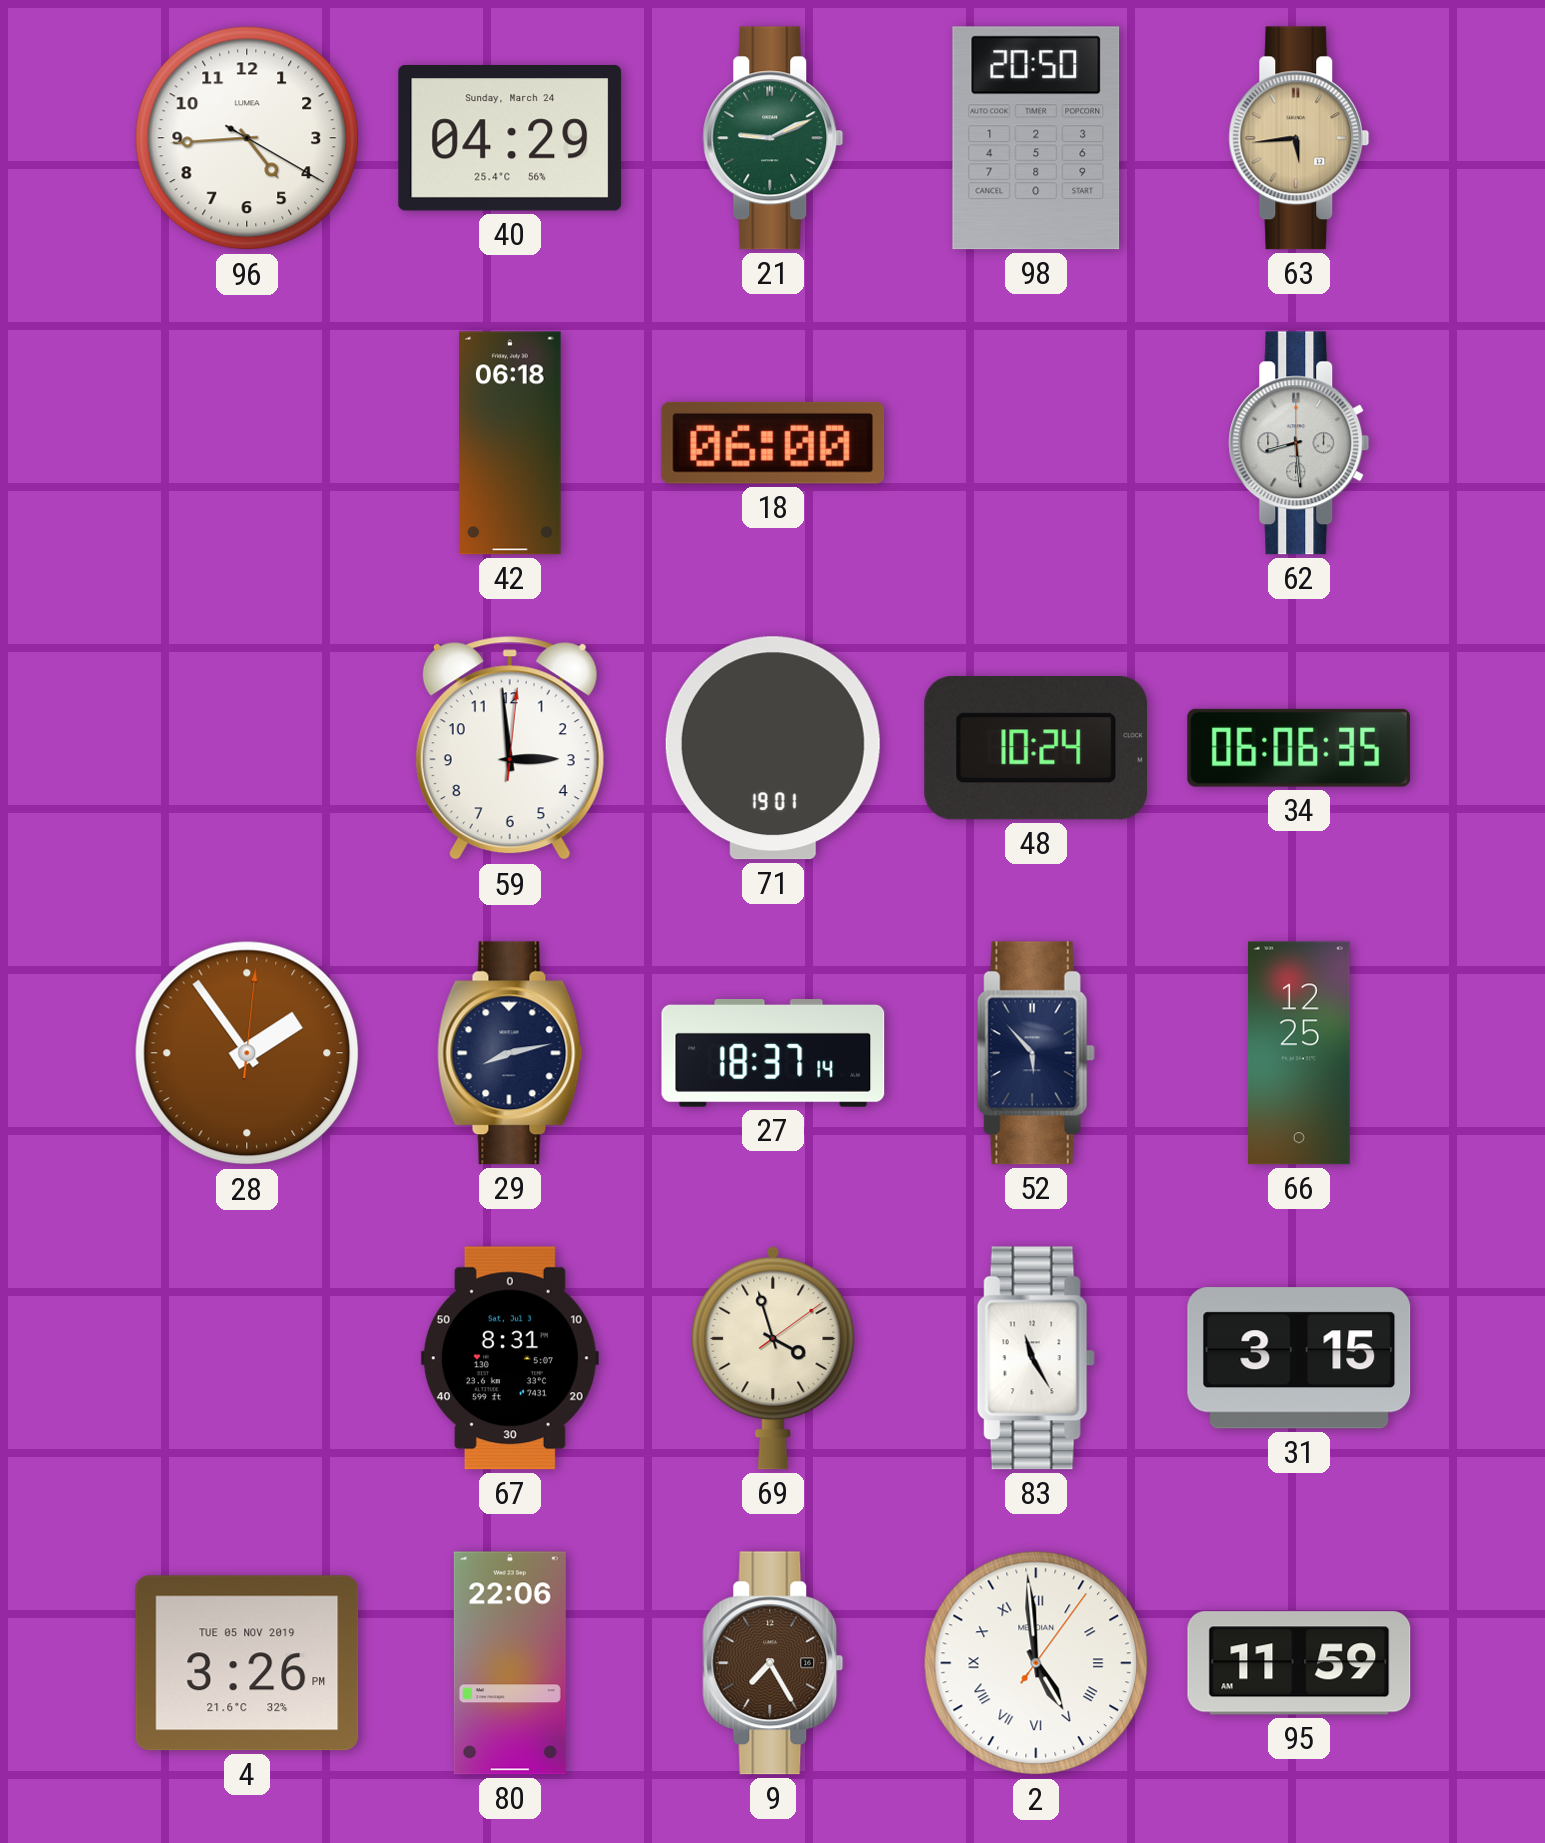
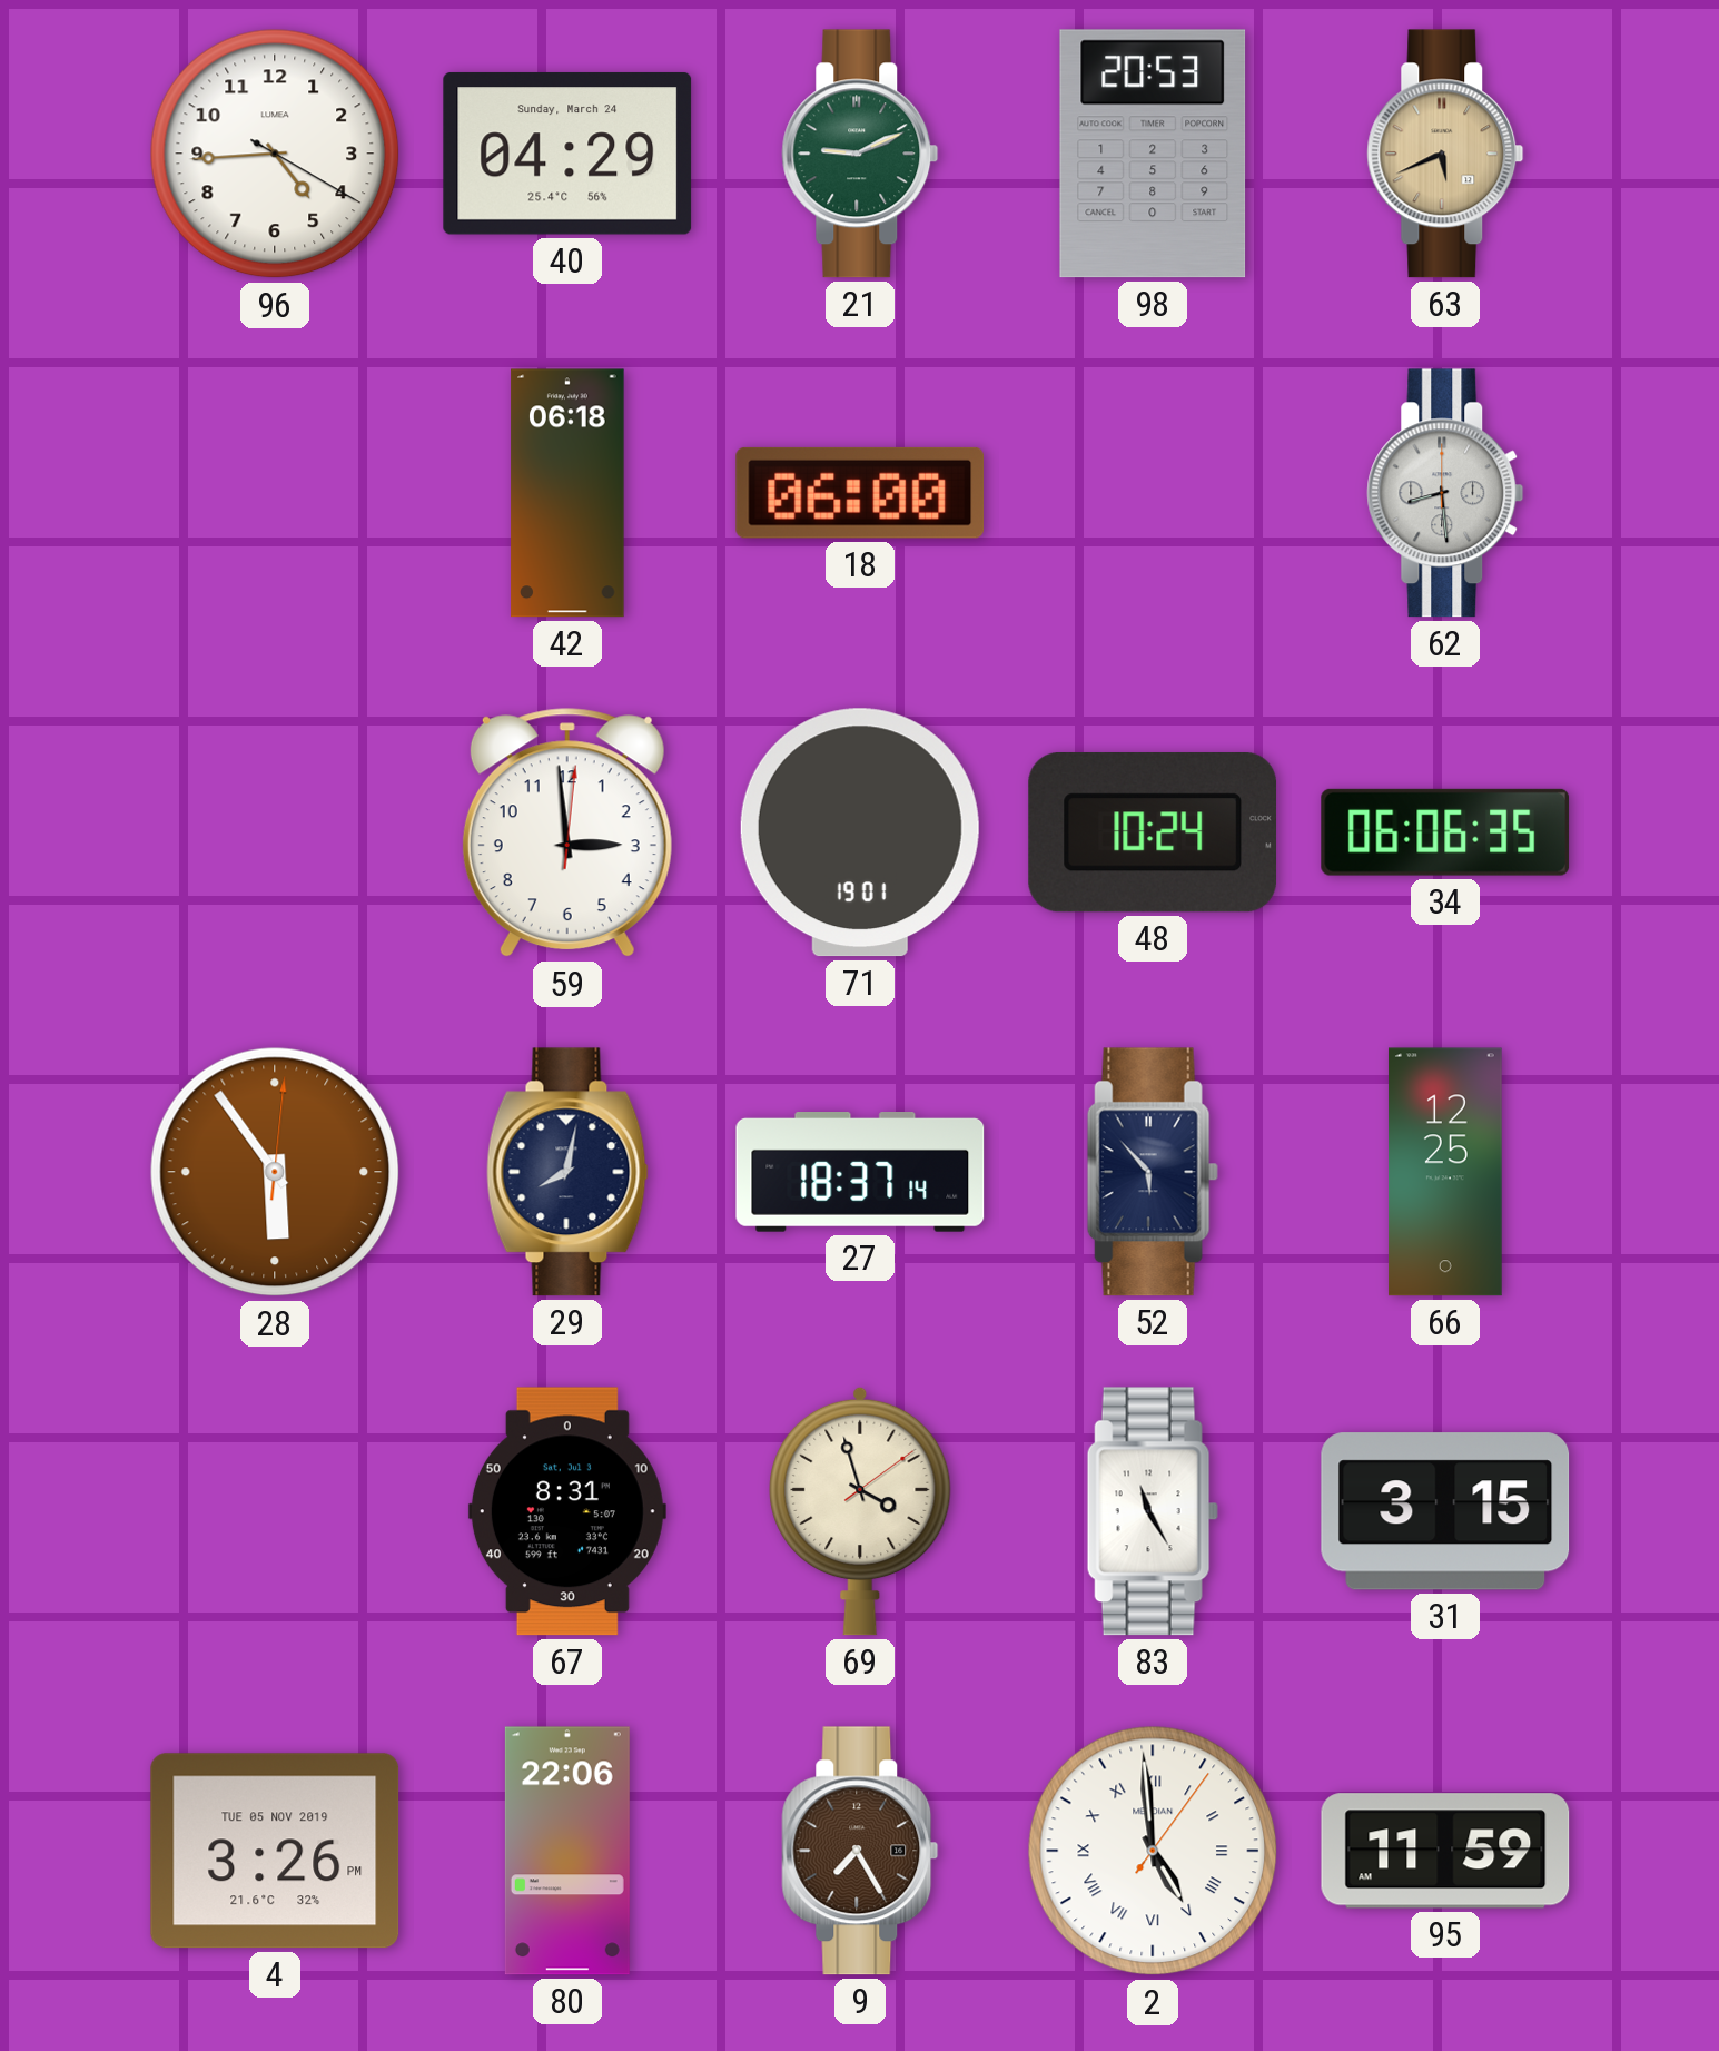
98: 20:50 -> 20:53
63: 5:44 -> 5:41
28: 1:54 -> 5:54
29: 8:13 -> 8:02
